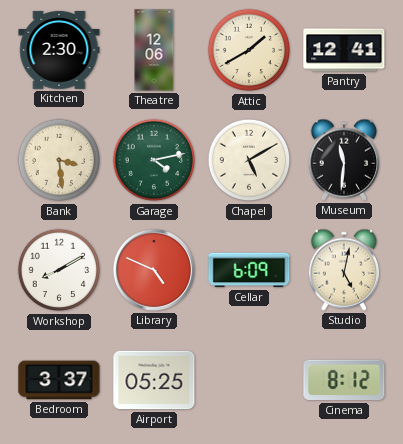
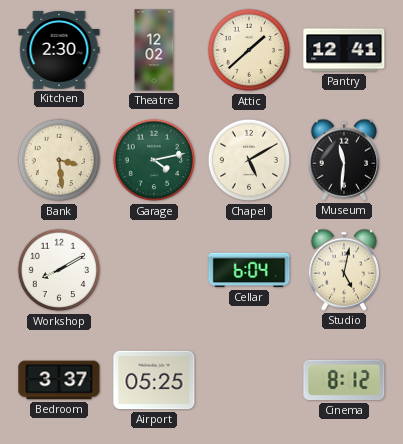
Theatre: 12:06 -> 12:02
Attic: 1:40 -> 1:38
Library: 4:49 -> none
Cellar: 6:09 -> 6:04
